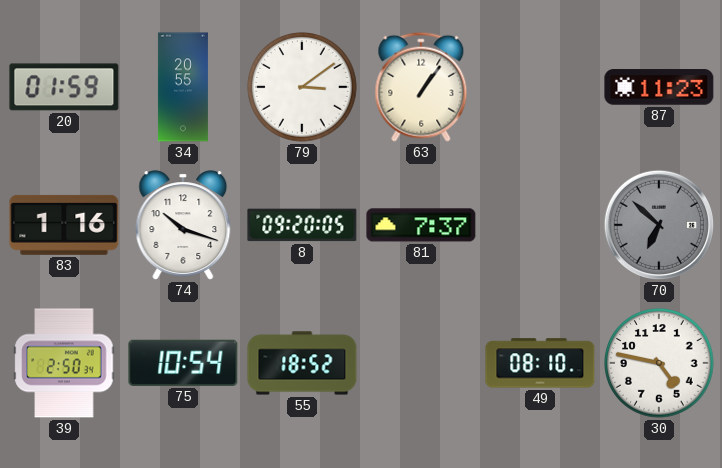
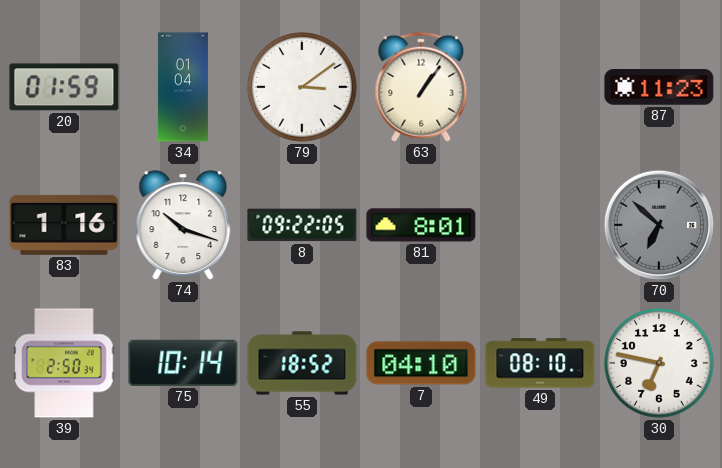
34: 20:55 -> 01:04
8: 09:20 -> 09:22
81: 7:37 -> 8:01
75: 10:54 -> 10:14
7: none -> 04:10
30: 4:47 -> 6:47
